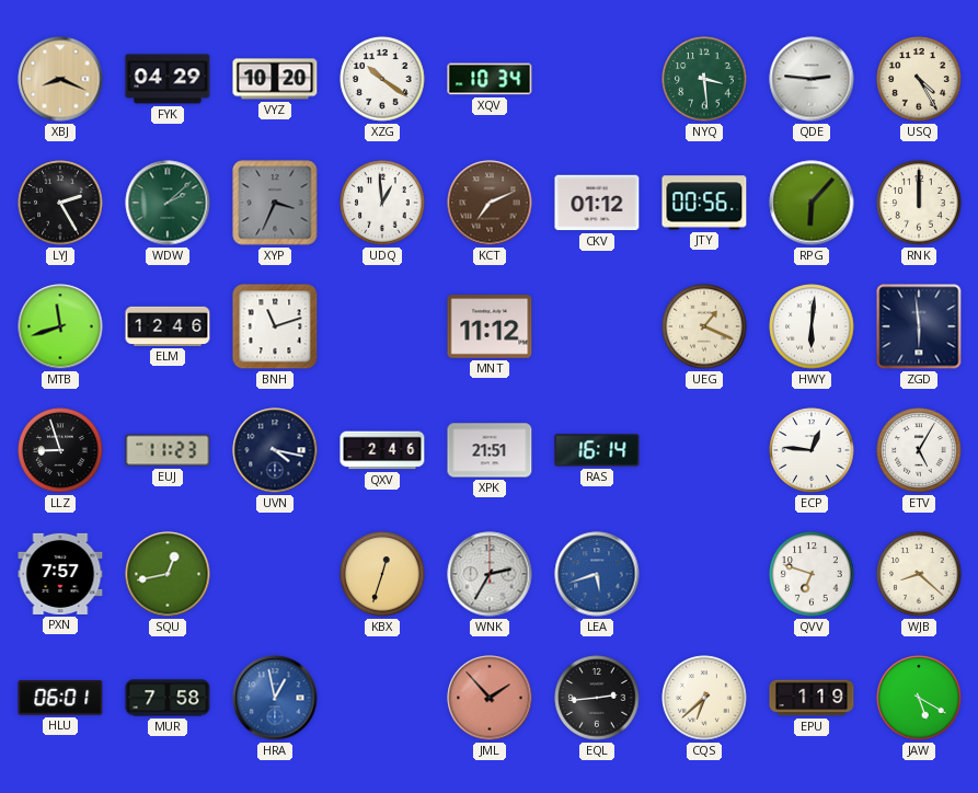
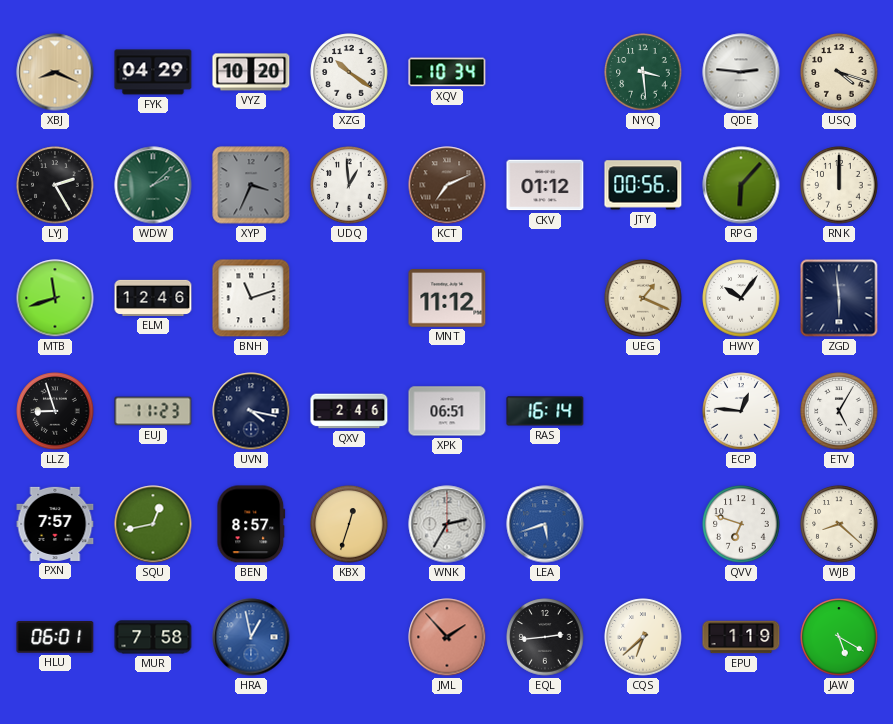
USQ: 4:25 -> 4:18
HWY: 6:01 -> 10:06
XPK: 21:51 -> 06:51
BEN: none -> 8:57
